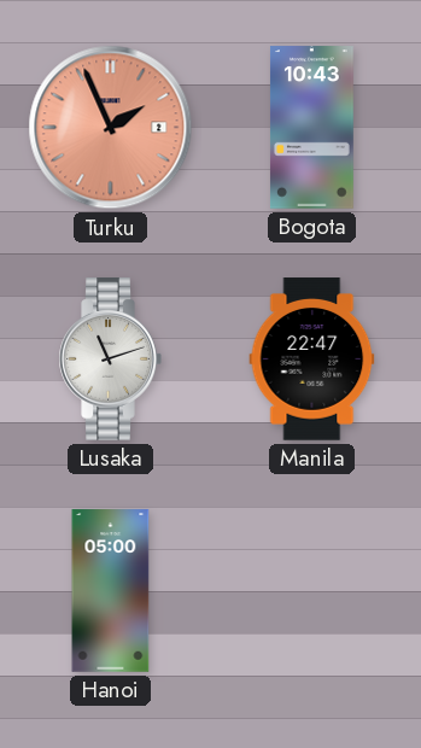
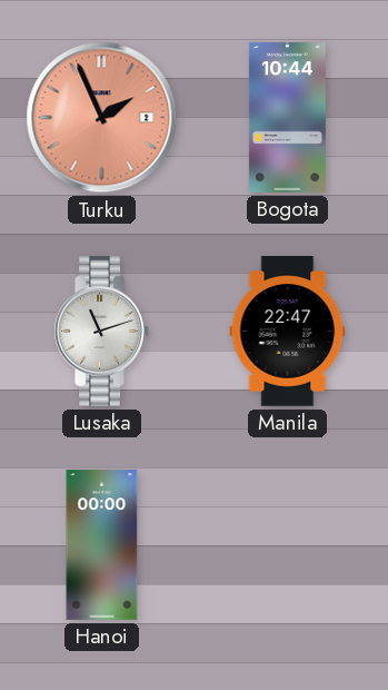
Bogota: 10:43 -> 10:44
Hanoi: 05:00 -> 00:00
